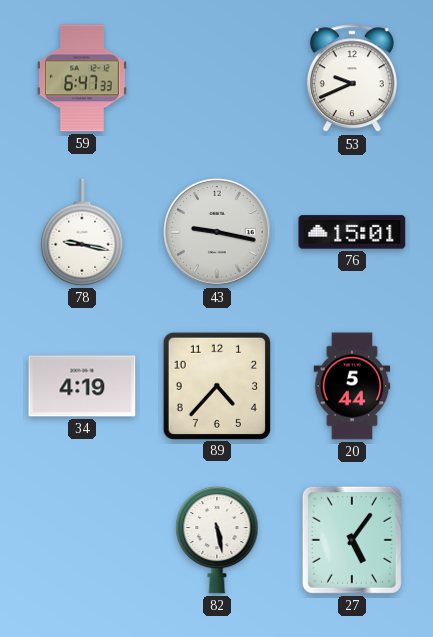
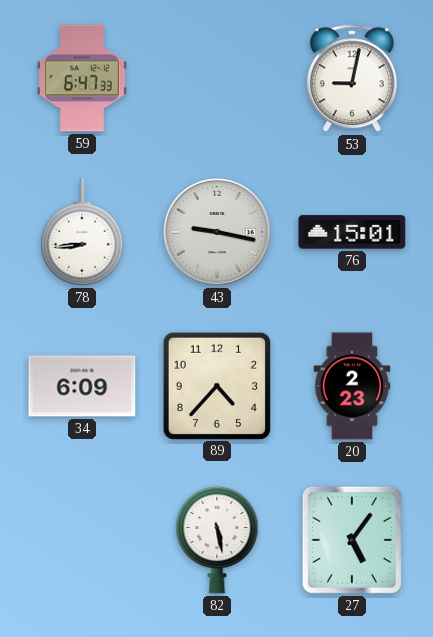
53: 9:41 -> 9:02
78: 9:17 -> 8:44
34: 4:19 -> 6:09
20: 5:44 -> 2:23
